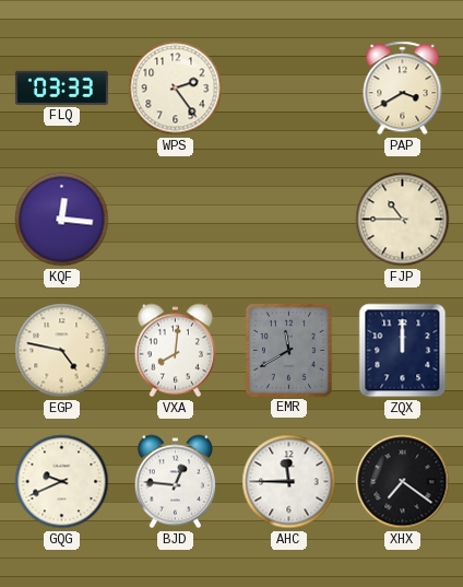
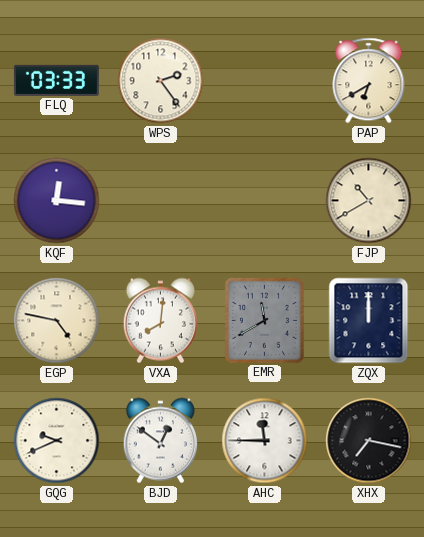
PAP: 3:40 -> 6:40
FJP: 10:45 -> 10:40
BJD: 12:46 -> 12:51
XHX: 7:21 -> 7:17
